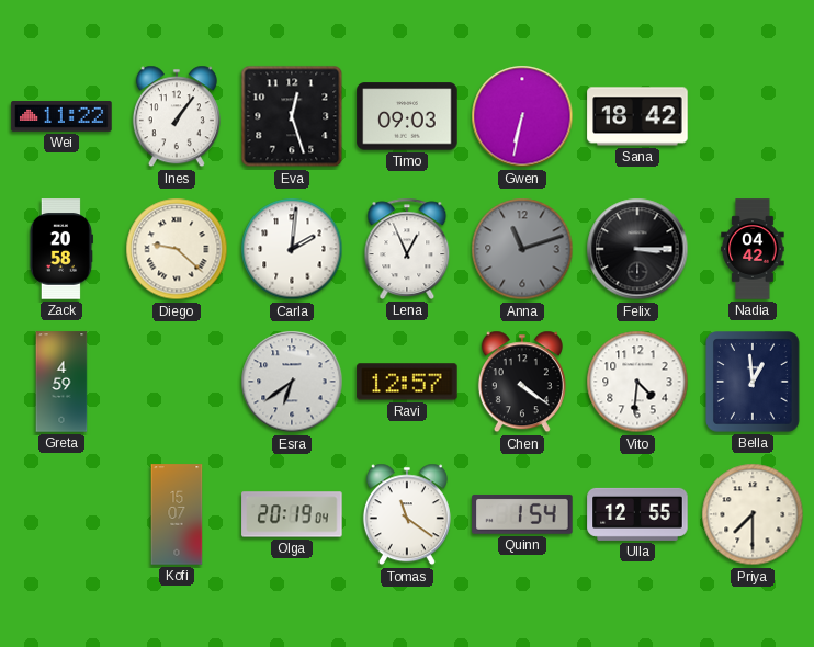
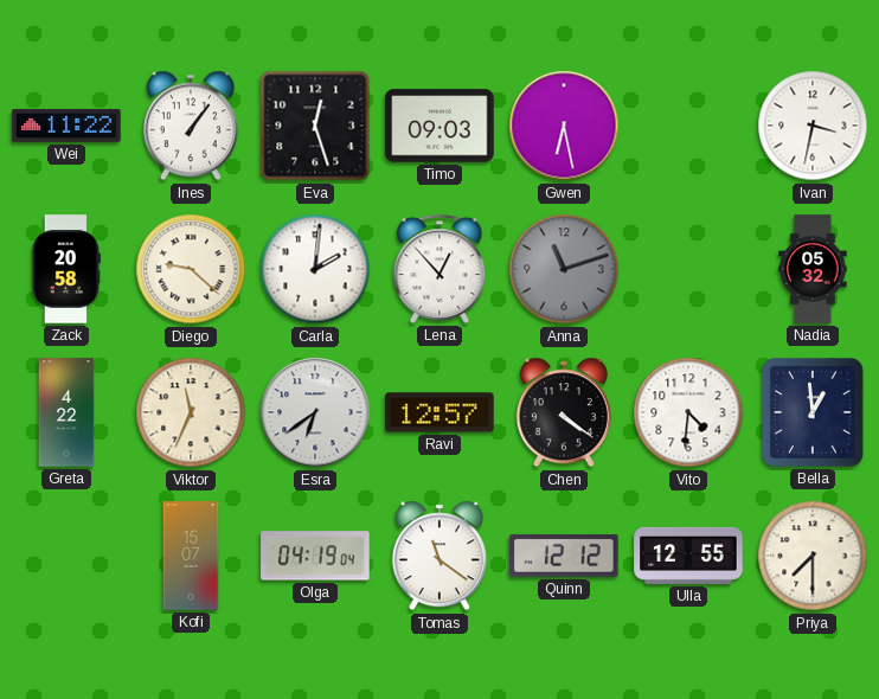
Gwen: 6:32 -> 6:28
Sana: 18:42 -> none
Ivan: none -> 3:32
Lena: 12:56 -> 12:53
Felix: 3:15 -> none
Nadia: 04:42 -> 05:32
Greta: 4:59 -> 4:22
Viktor: none -> 11:34
Olga: 20:19 -> 04:19
Quinn: 1:54 -> 12:12
